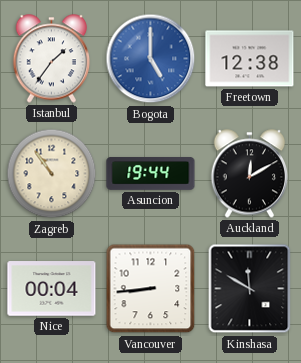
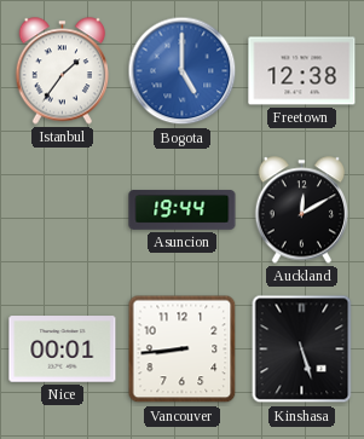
Zagreb: 10:54 -> none
Nice: 00:04 -> 00:01
Kinshasa: 11:50 -> 5:27
